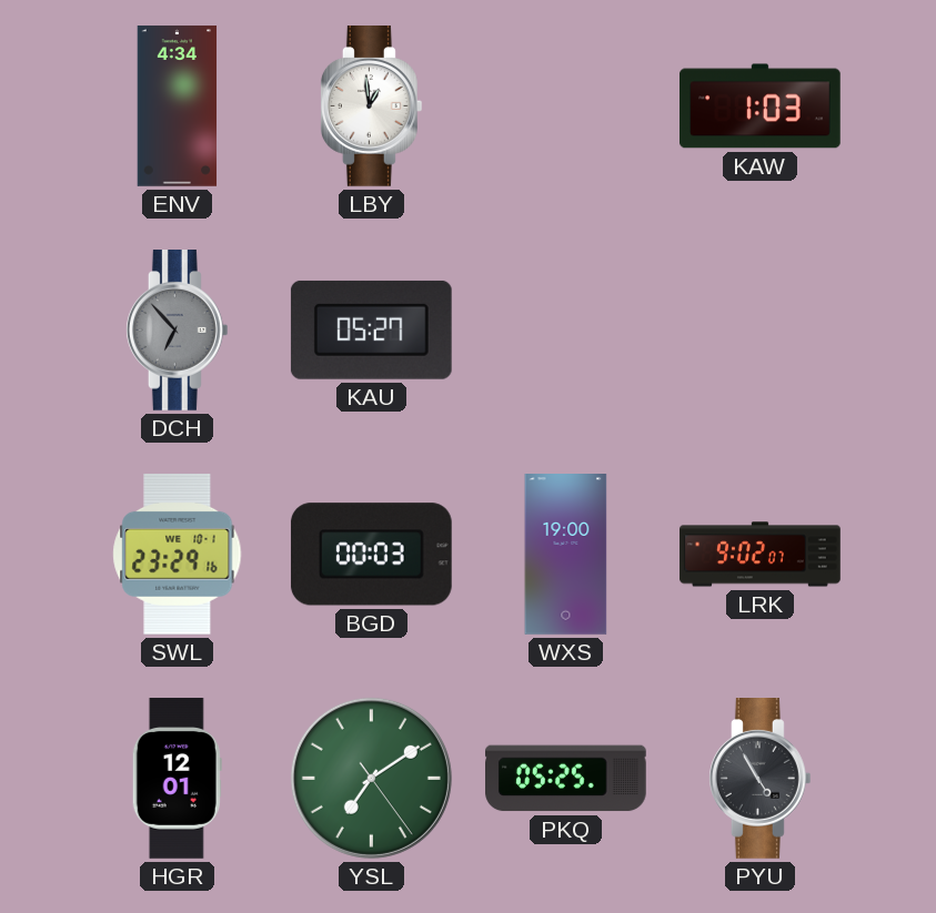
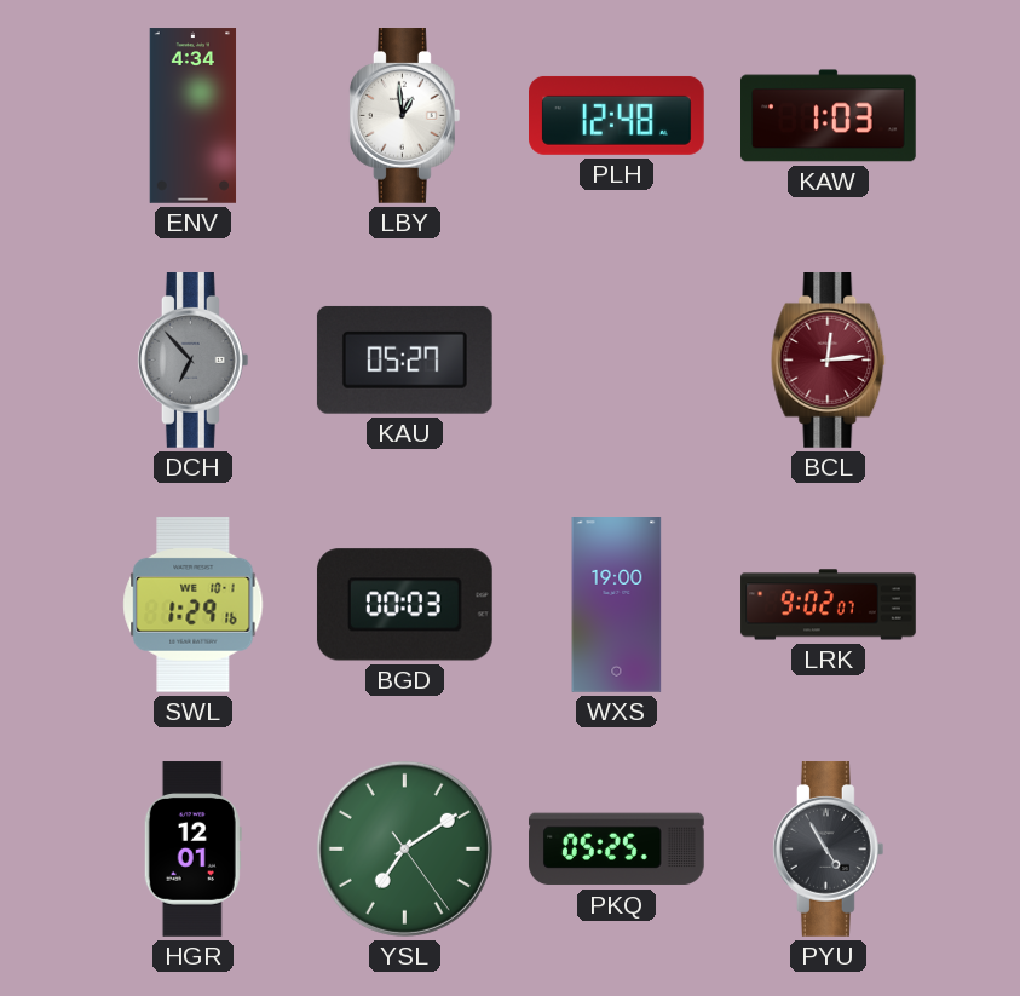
PLH: none -> 12:48
BCL: none -> 12:14
SWL: 23:29 -> 1:29
